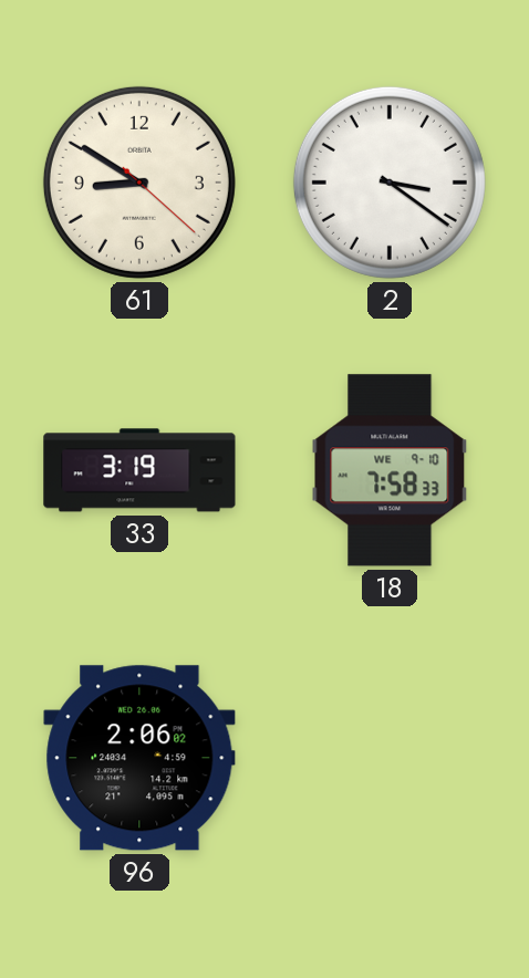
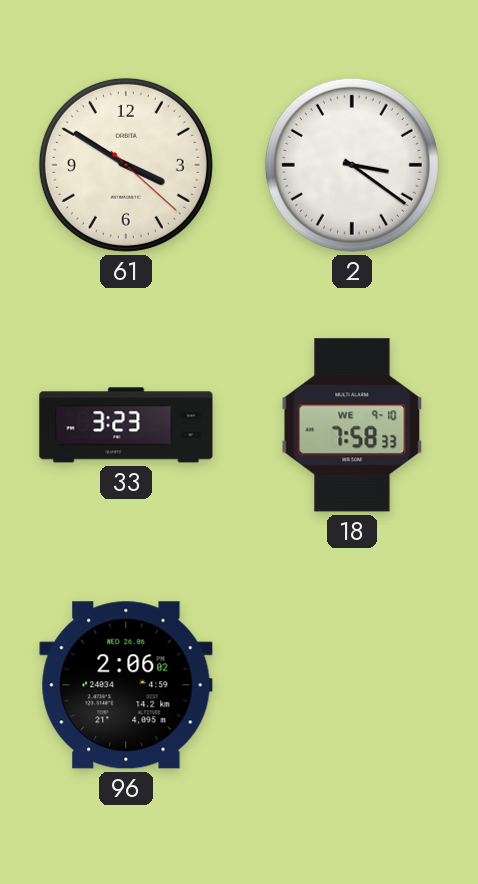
61: 8:50 -> 3:50
33: 3:19 -> 3:23
